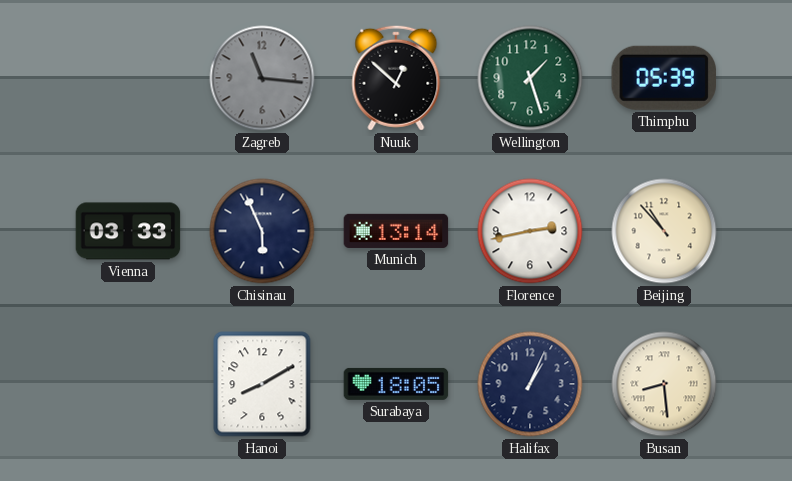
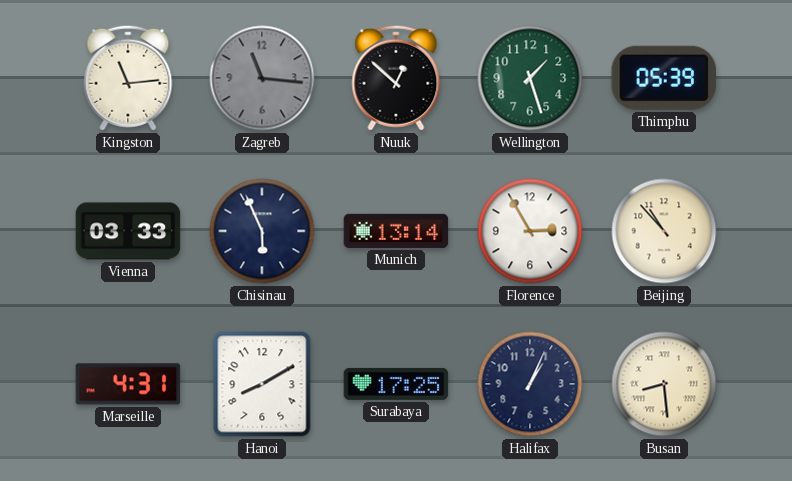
Kingston: none -> 11:14
Florence: 2:43 -> 2:55
Marseille: none -> 4:31
Surabaya: 18:05 -> 17:25
